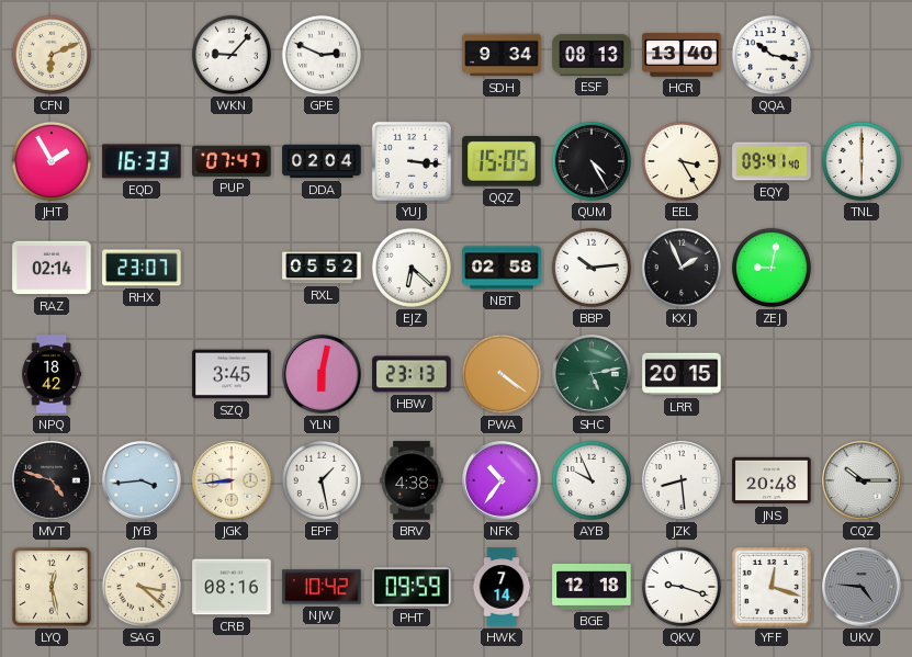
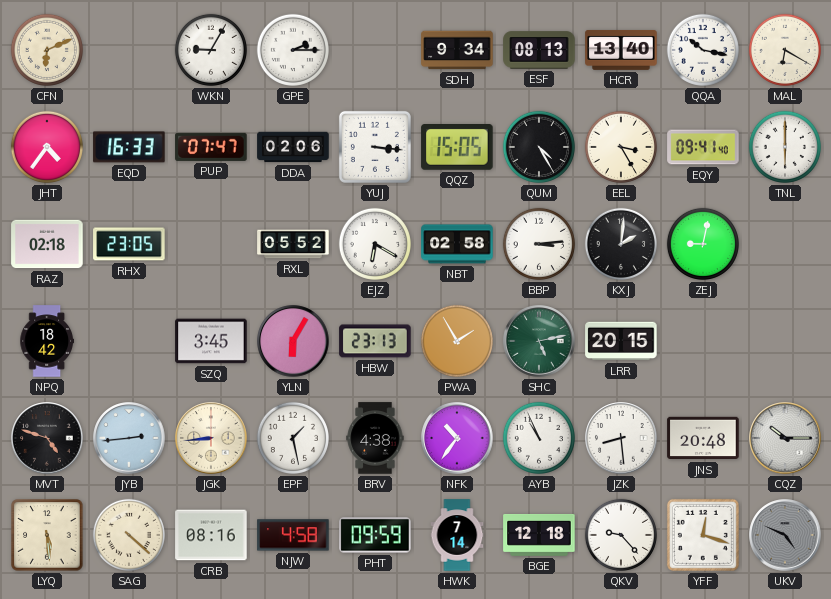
WKN: 9:07 -> 9:05
GPE: 2:49 -> 2:15
MAL: none -> 6:20
JHT: 1:55 -> 4:36
DDA: 02:04 -> 02:06
RAZ: 02:14 -> 02:18
RHX: 23:07 -> 23:05
EJZ: 6:22 -> 6:20
BBP: 10:14 -> 3:14
KXJ: 1:56 -> 2:01
YLN: 6:02 -> 6:05
PWA: 4:21 -> 1:55
JYB: 3:44 -> 2:44
AYB: 9:56 -> 10:56
LYQ: 12:28 -> 5:29
SAG: 3:22 -> 4:22
NJW: 10:42 -> 4:58
QKV: 9:18 -> 9:23
UKV: 4:46 -> 4:49
